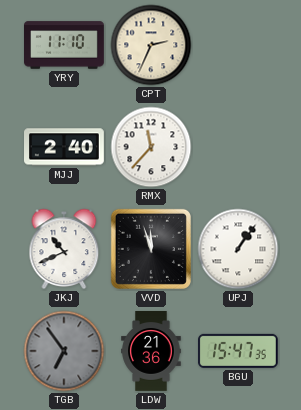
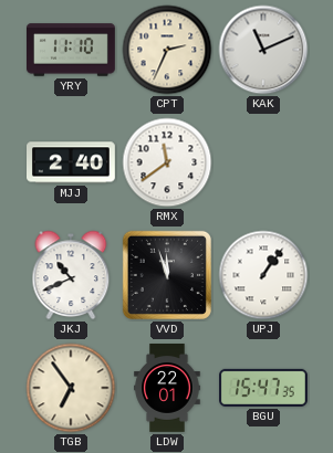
KAK: none -> 11:11
RMX: 11:37 -> 11:39
TGB dial: grey -> cream
LDW: 21:36 -> 22:01
